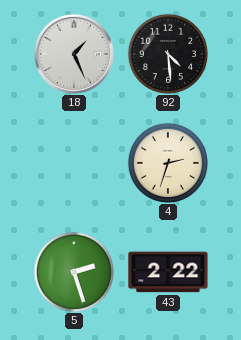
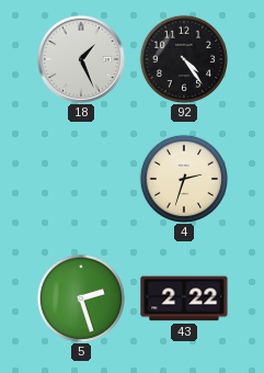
92: 4:29 -> 4:24
